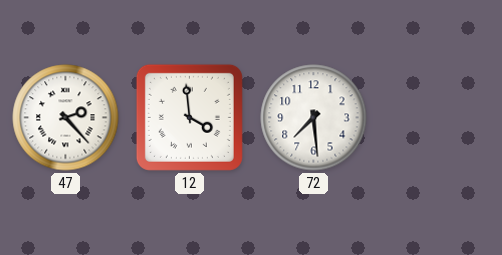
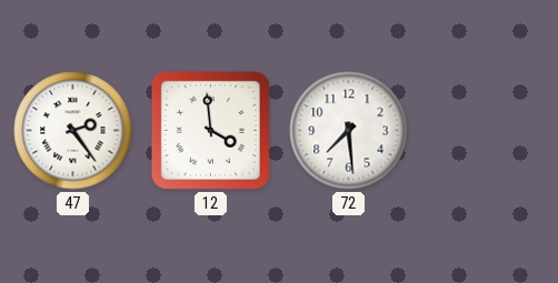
47: 2:23 -> 2:24
